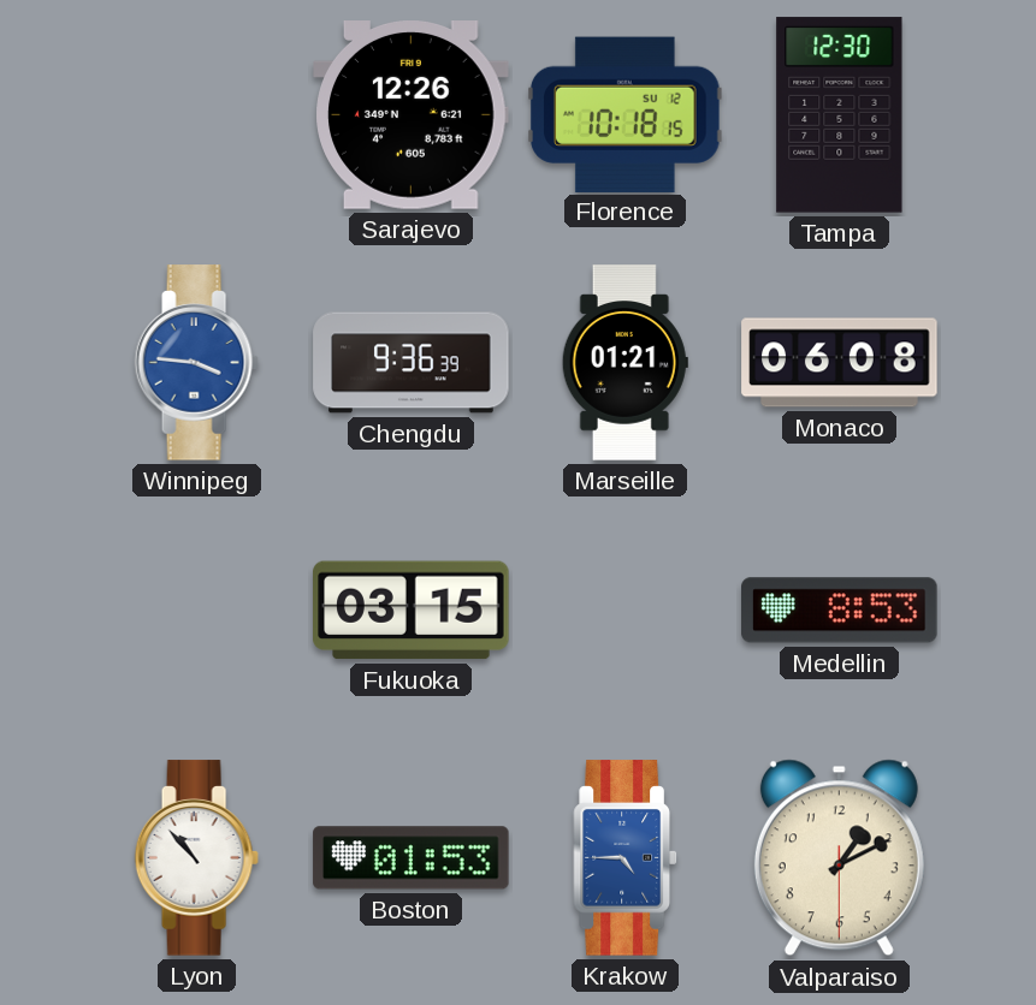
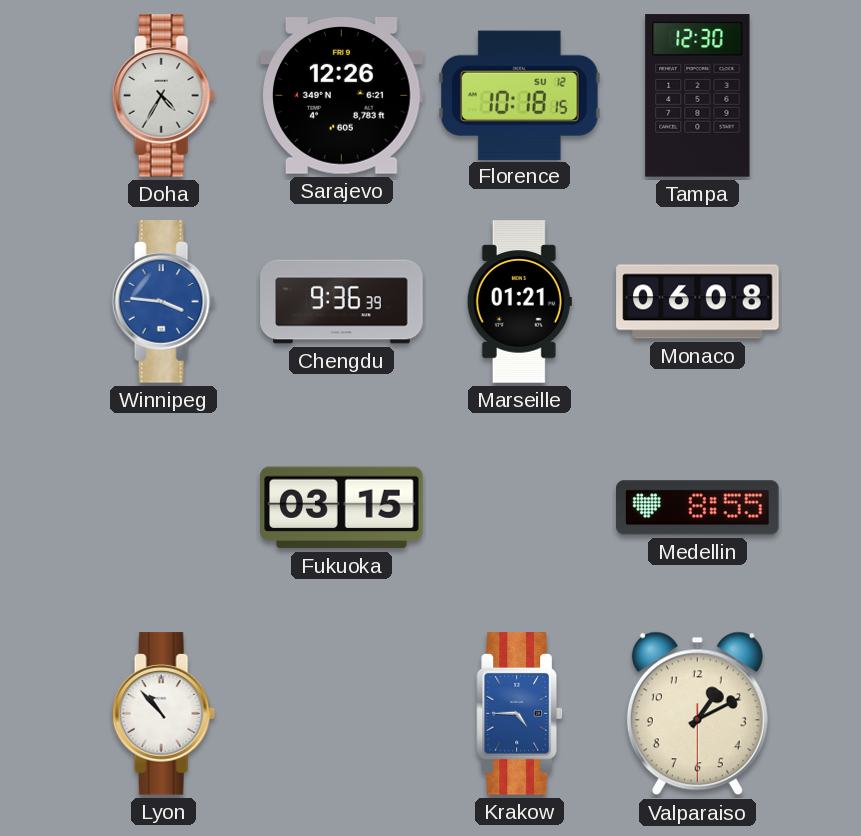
Doha: none -> 4:35
Medellin: 8:53 -> 8:55
Boston: 01:53 -> none
